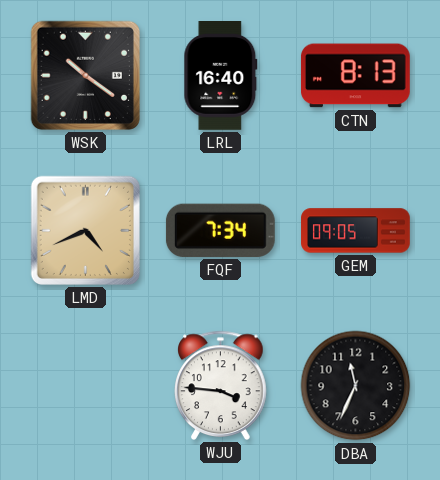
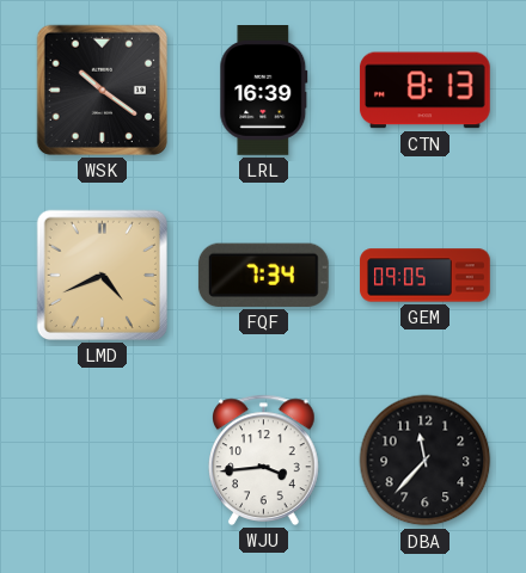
LRL: 16:40 -> 16:39
WJU: 3:46 -> 3:44
DBA: 11:34 -> 11:37
